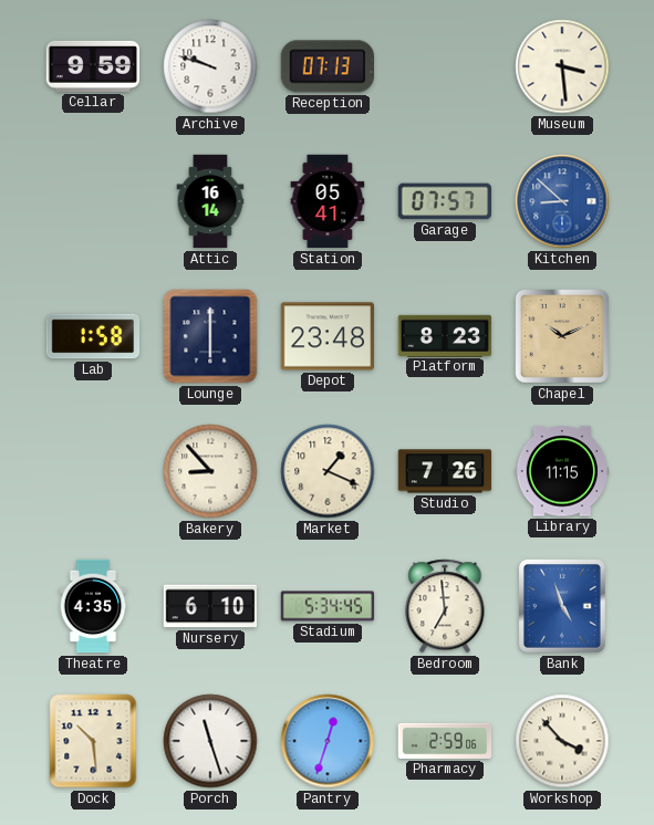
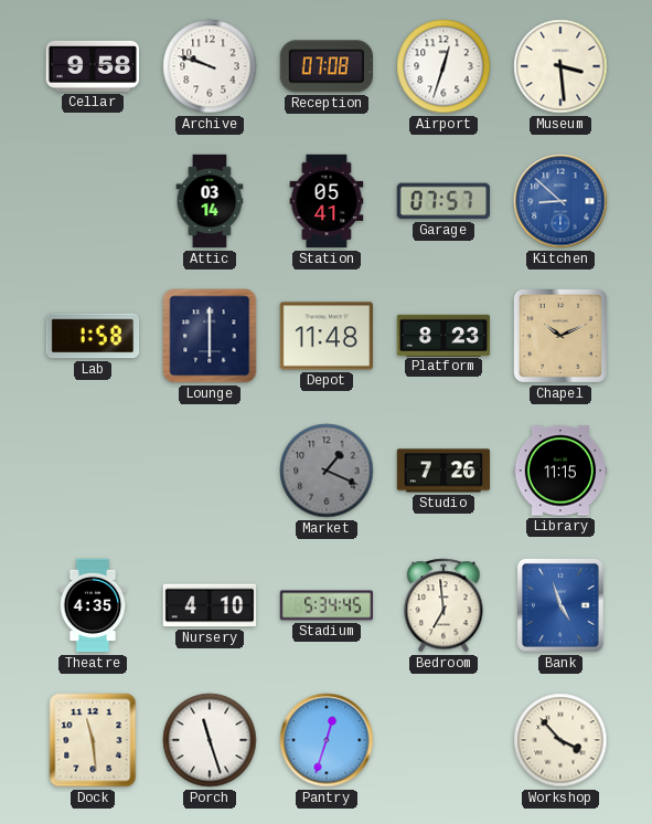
Cellar: 9:59 -> 9:58
Reception: 07:13 -> 07:08
Airport: none -> 12:33
Attic: 16:14 -> 03:14
Depot: 23:48 -> 11:48
Bakery: 8:53 -> none
Market dial: cream -> grey
Nursery: 6:10 -> 4:10
Dock: 10:29 -> 11:29
Pharmacy: 2:59 -> none
